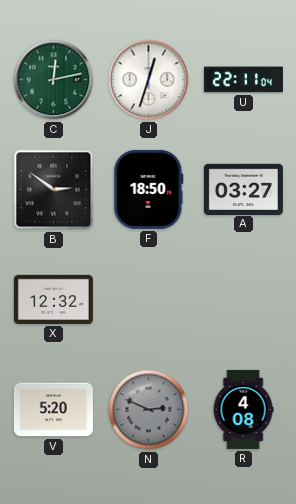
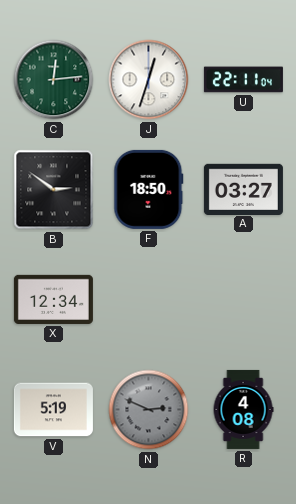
C: 12:13 -> 12:14
X: 12:32 -> 12:34
V: 5:20 -> 5:19
